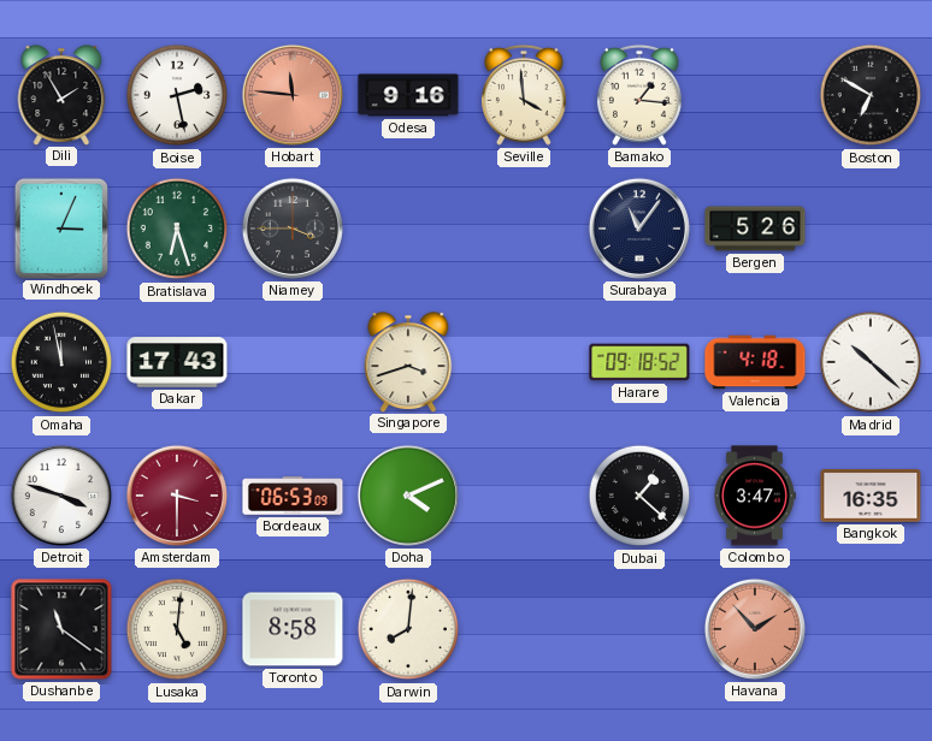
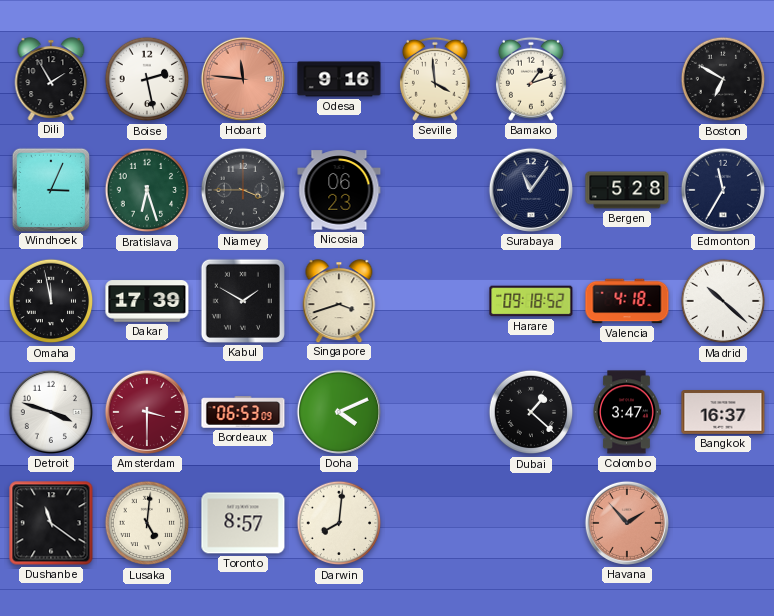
Bamako: 1:16 -> 1:12
Nicosia: none -> 06:23
Bergen: 5:26 -> 5:28
Edmonton: none -> 11:35
Dakar: 17:43 -> 17:39
Kabul: none -> 1:50
Bangkok: 16:35 -> 16:37
Toronto: 8:58 -> 8:57
